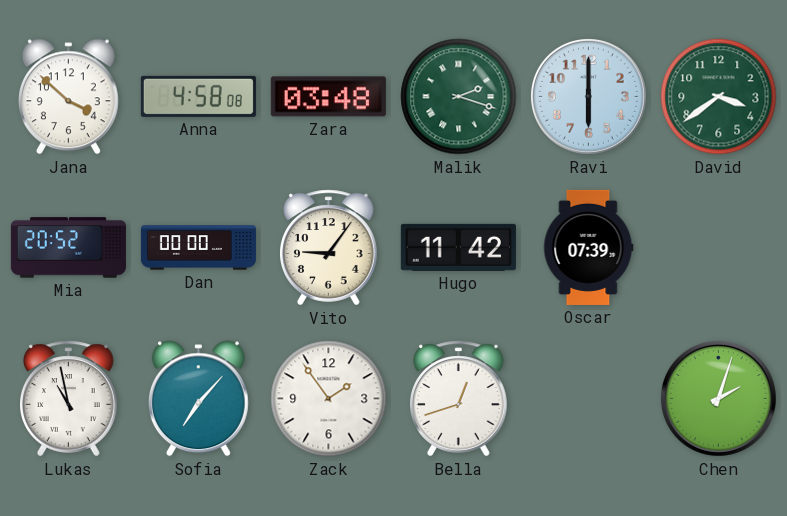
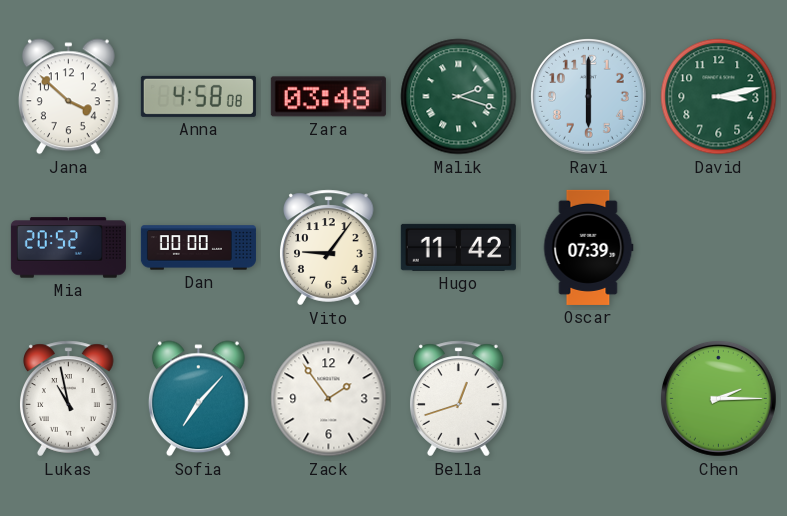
David: 3:39 -> 3:13
Chen: 2:03 -> 2:15
